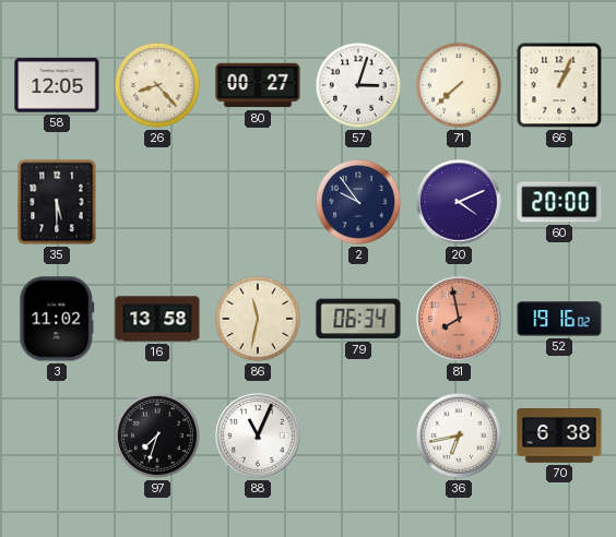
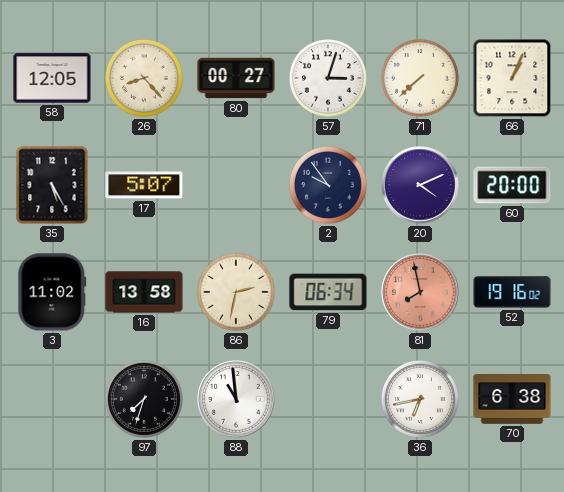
35: 5:30 -> 5:25
17: none -> 5:07
86: 11:32 -> 2:32
88: 11:04 -> 10:59
